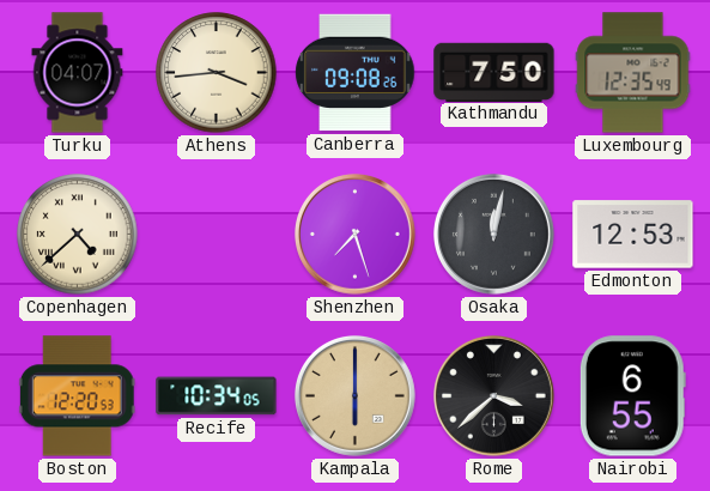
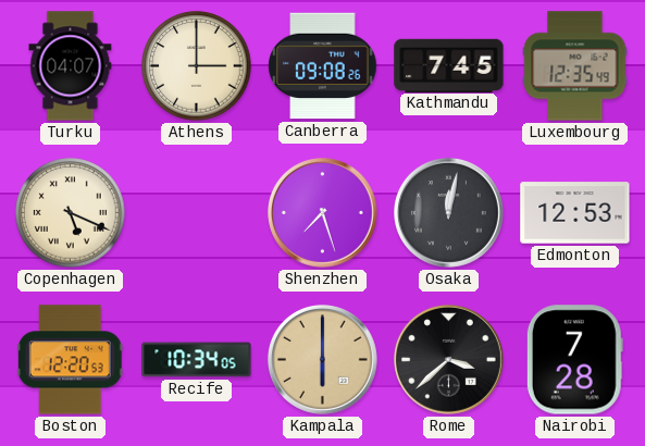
Athens: 3:44 -> 3:00
Kathmandu: 7:50 -> 7:45
Copenhagen: 4:38 -> 5:19
Nairobi: 6:55 -> 7:28
